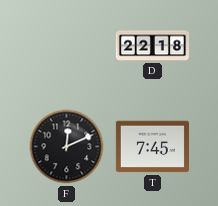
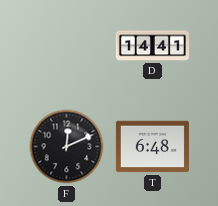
D: 22:18 -> 14:41
T: 7:45 -> 6:48
